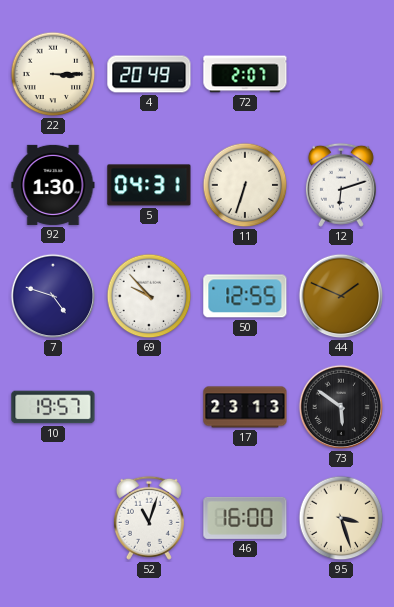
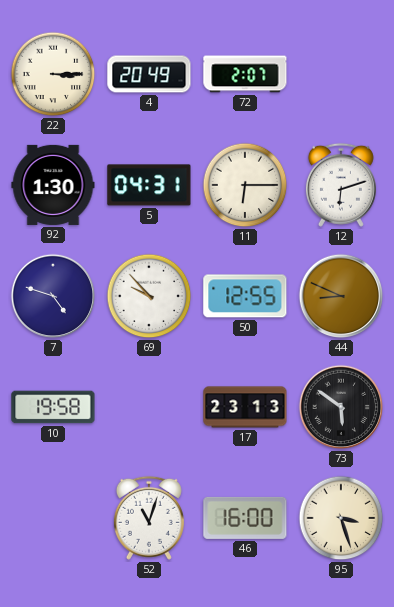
11: 6:33 -> 6:15
44: 1:49 -> 8:49
10: 19:57 -> 19:58
